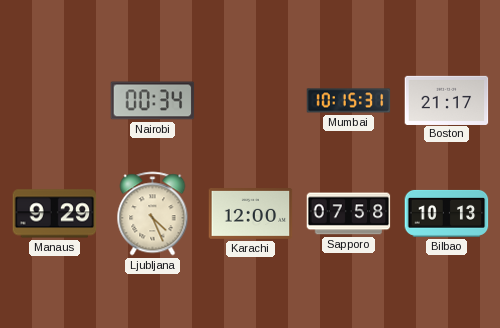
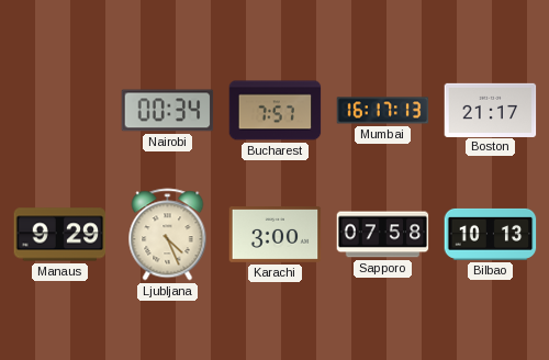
Bucharest: none -> 7:57
Mumbai: 10:15 -> 16:17
Karachi: 12:00 -> 3:00
